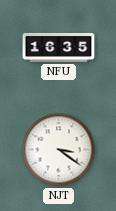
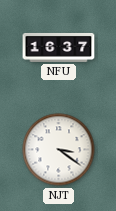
NFU: 16:35 -> 16:37
